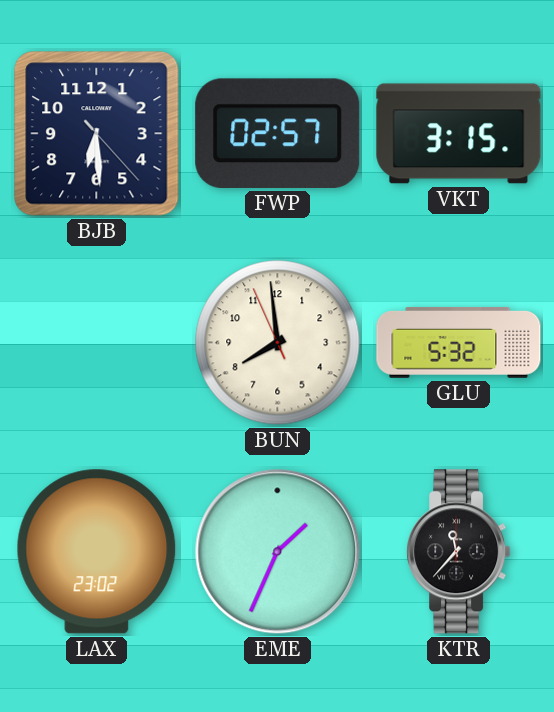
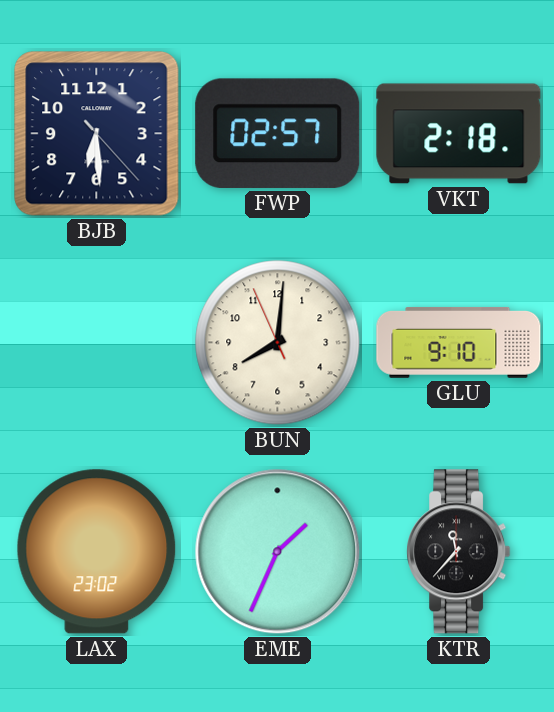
VKT: 3:15 -> 2:18
BUN: 7:58 -> 8:00
GLU: 5:32 -> 9:10
